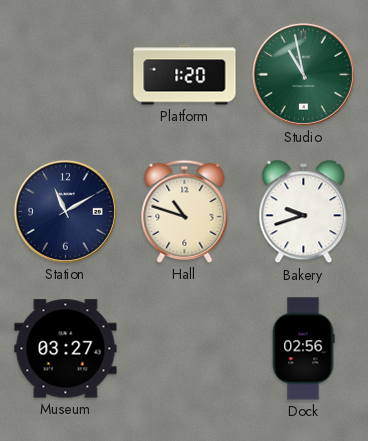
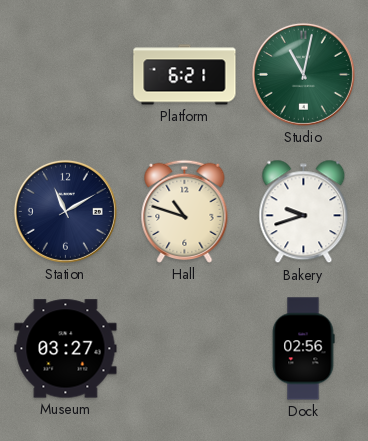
Platform: 1:20 -> 6:21
Studio: 10:58 -> 11:02
